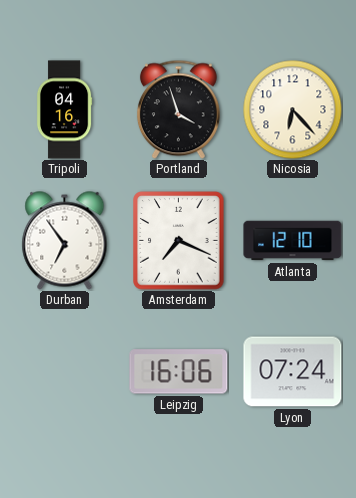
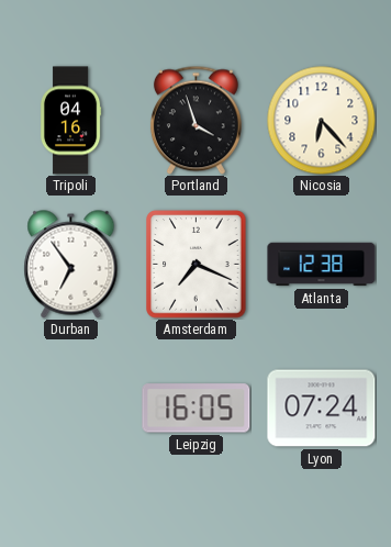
Atlanta: 12:10 -> 12:38
Leipzig: 16:06 -> 16:05
